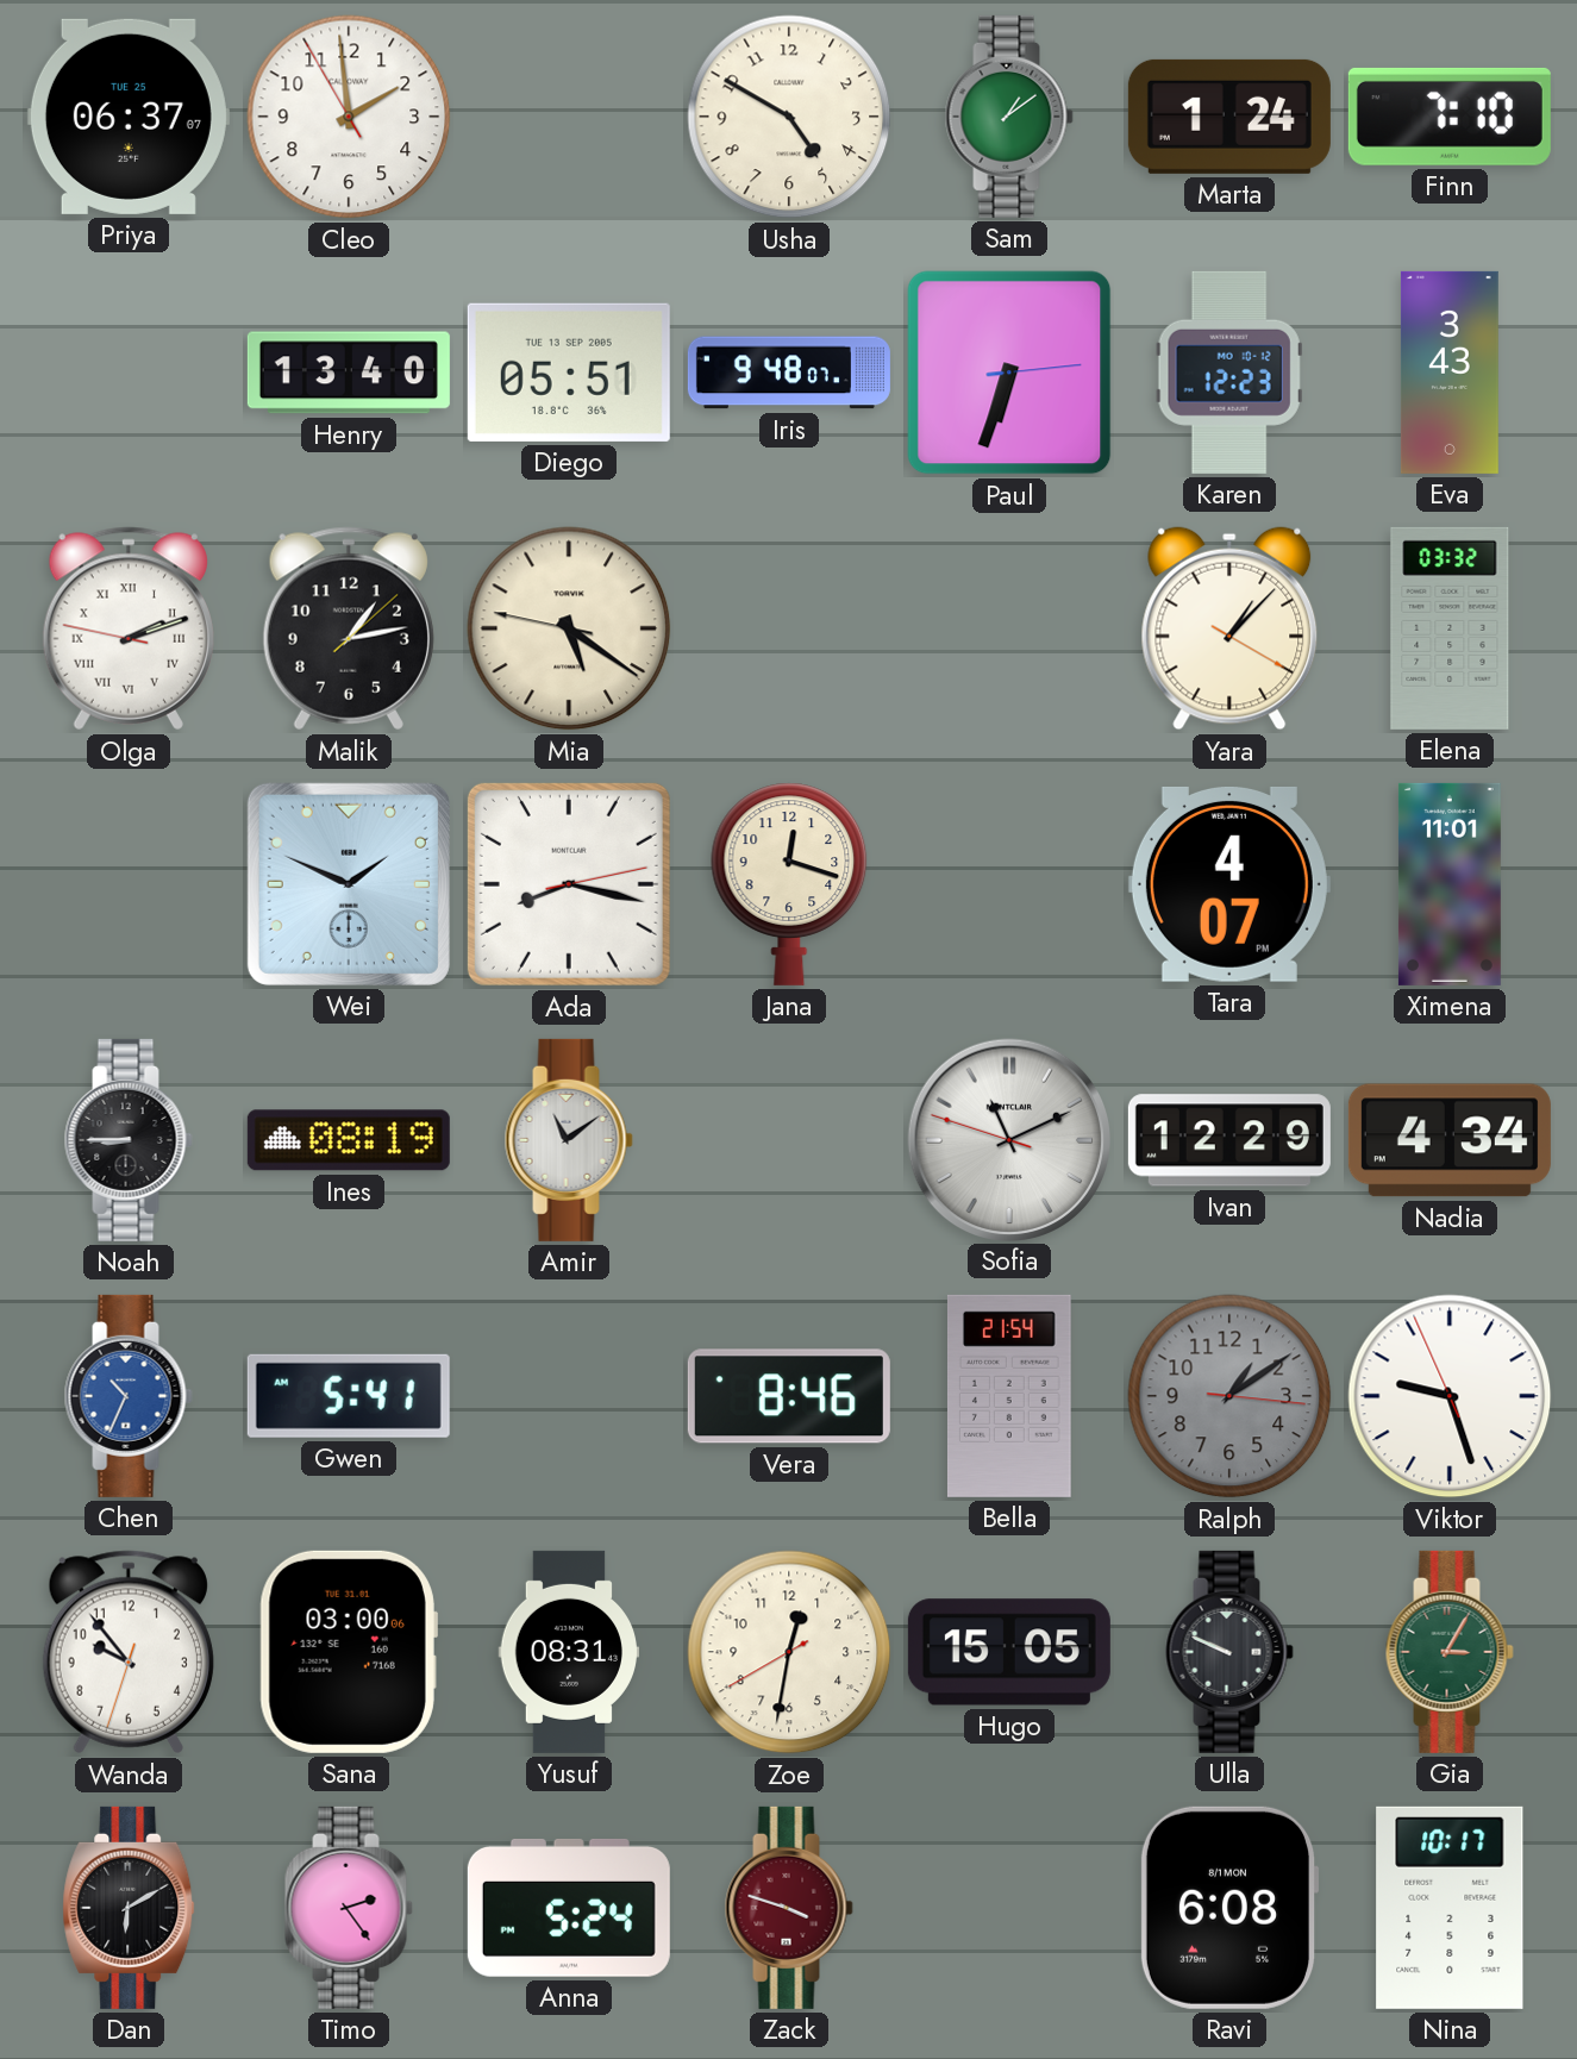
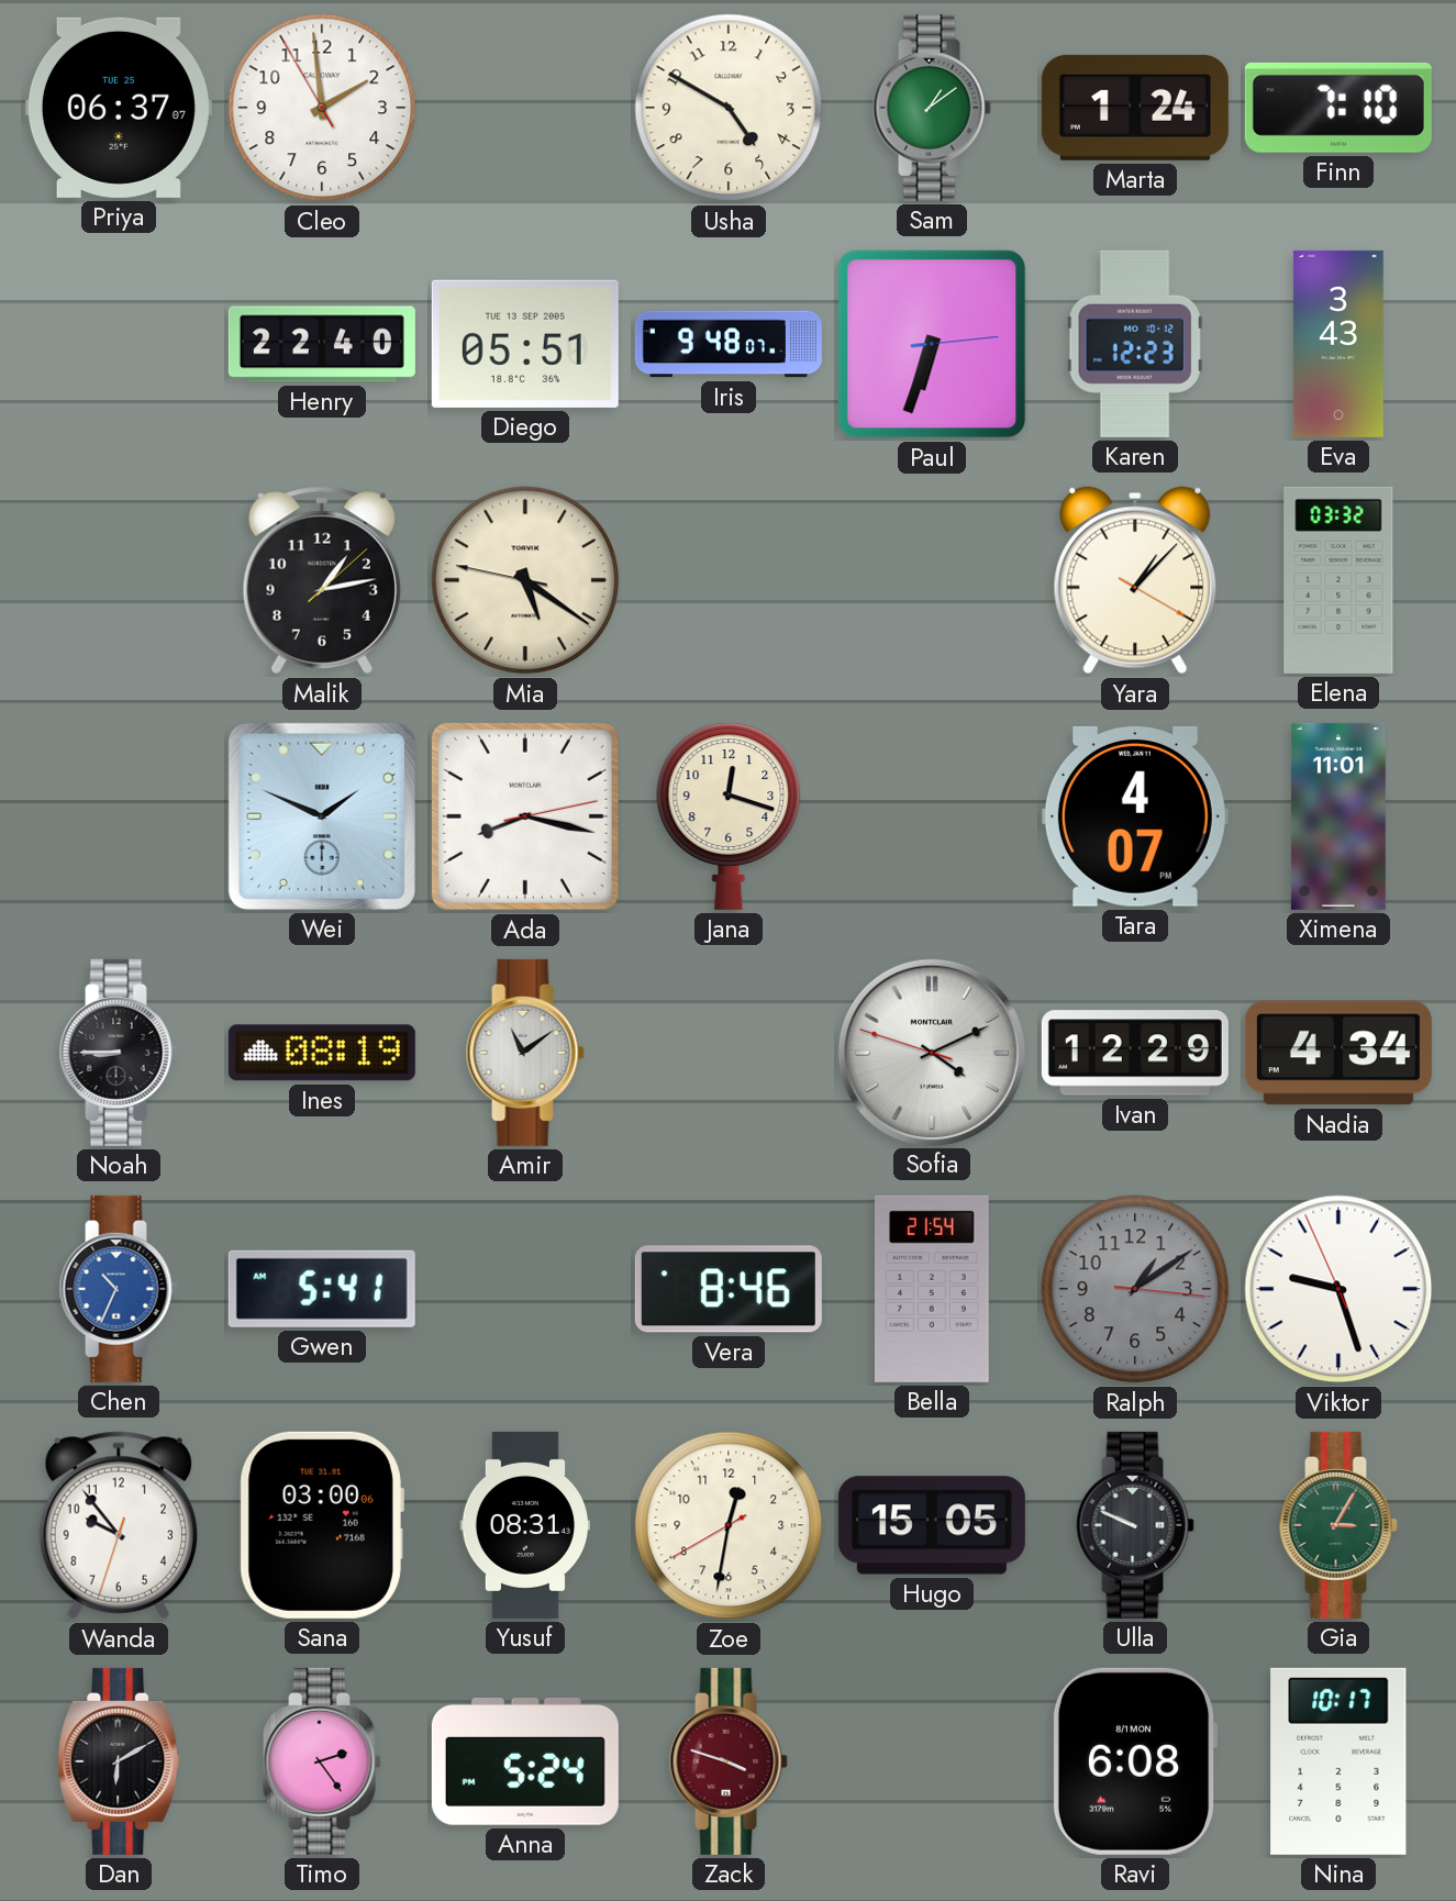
Henry: 13:40 -> 22:40
Olga: 2:11 -> none
Sofia: 11:10 -> 4:10
